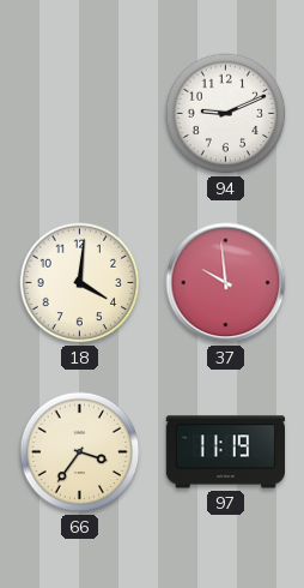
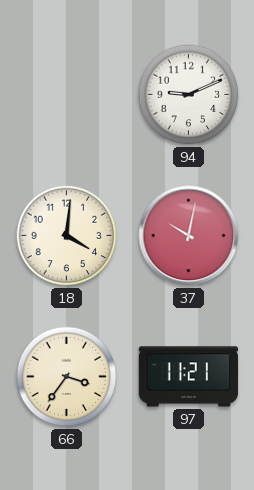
37: 9:59 -> 10:02
97: 11:19 -> 11:21
